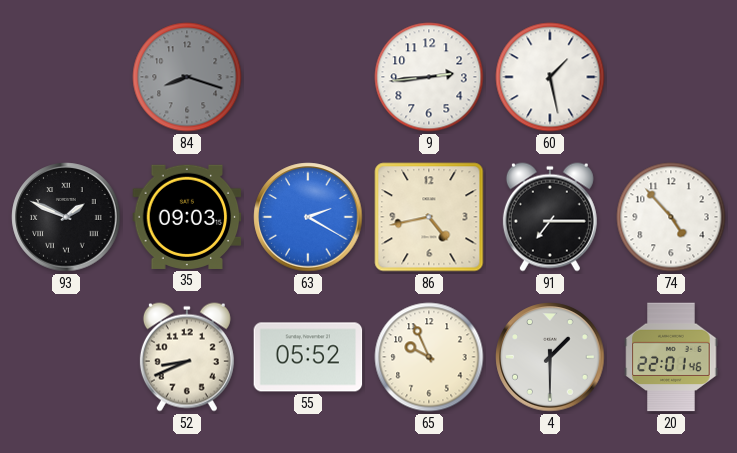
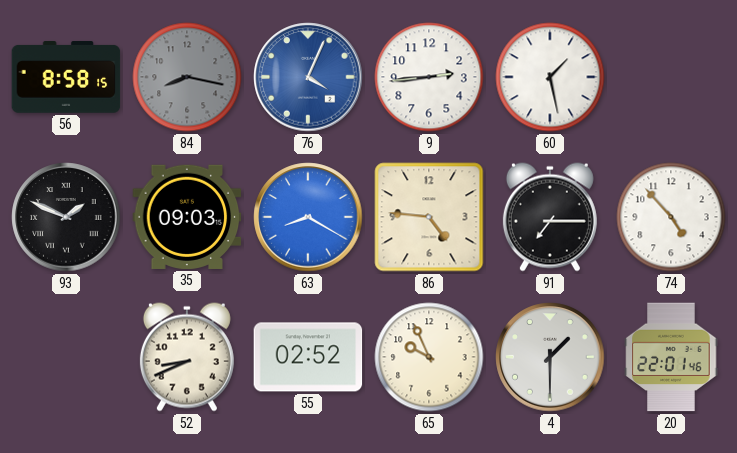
56: none -> 8:58
84: 8:18 -> 8:17
76: none -> 4:04
63: 2:20 -> 8:20
86: 4:43 -> 4:46
55: 05:52 -> 02:52
